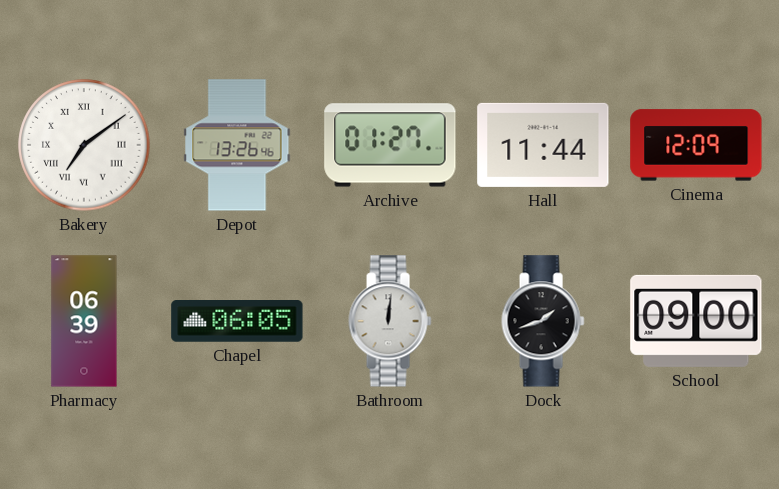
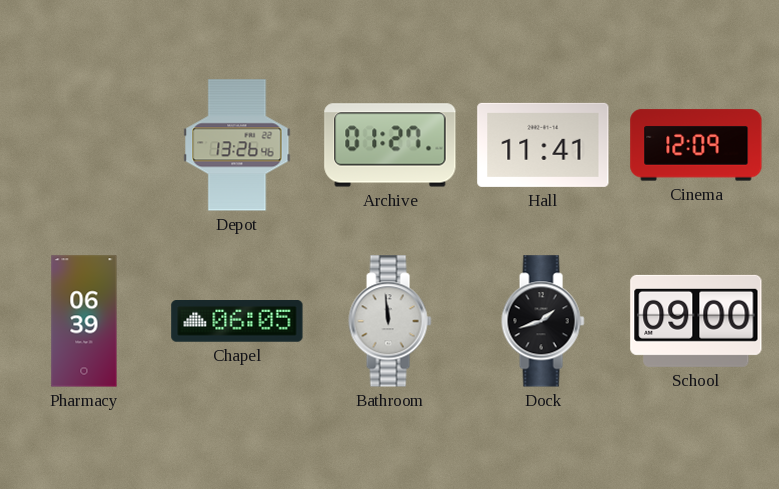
Bakery: 7:09 -> none
Hall: 11:44 -> 11:41
Bathroom: 12:01 -> 11:59
